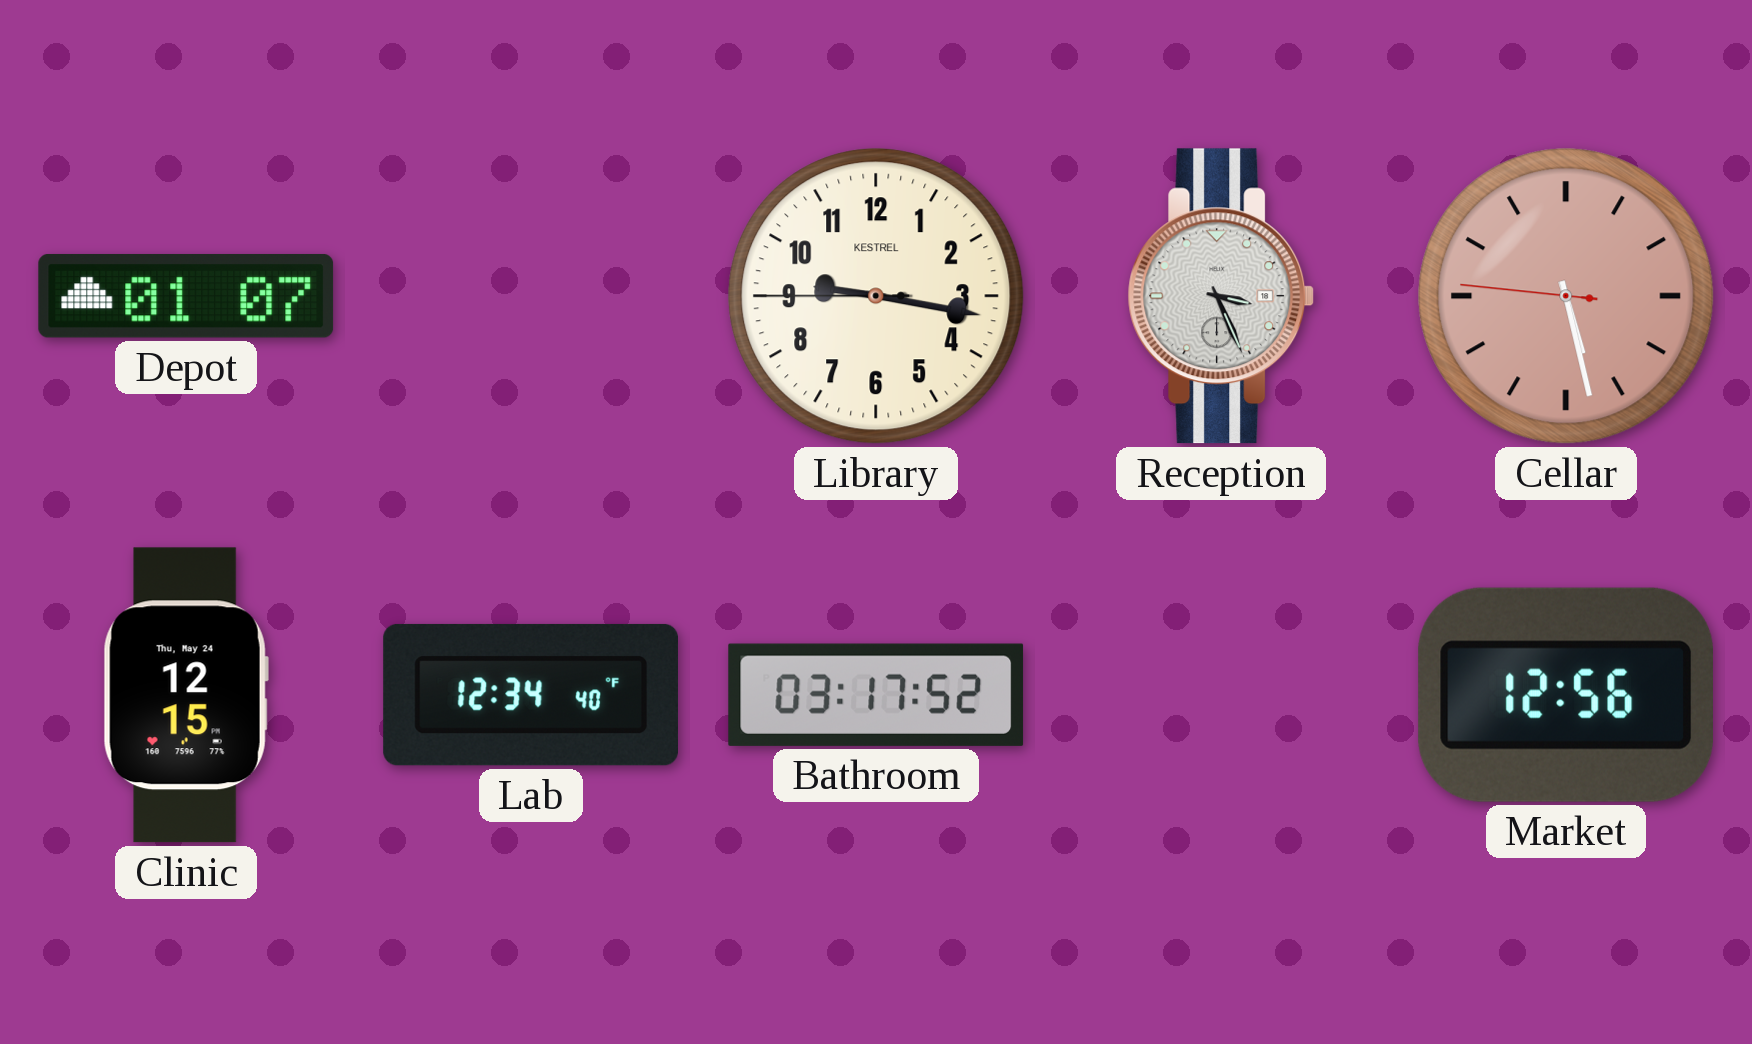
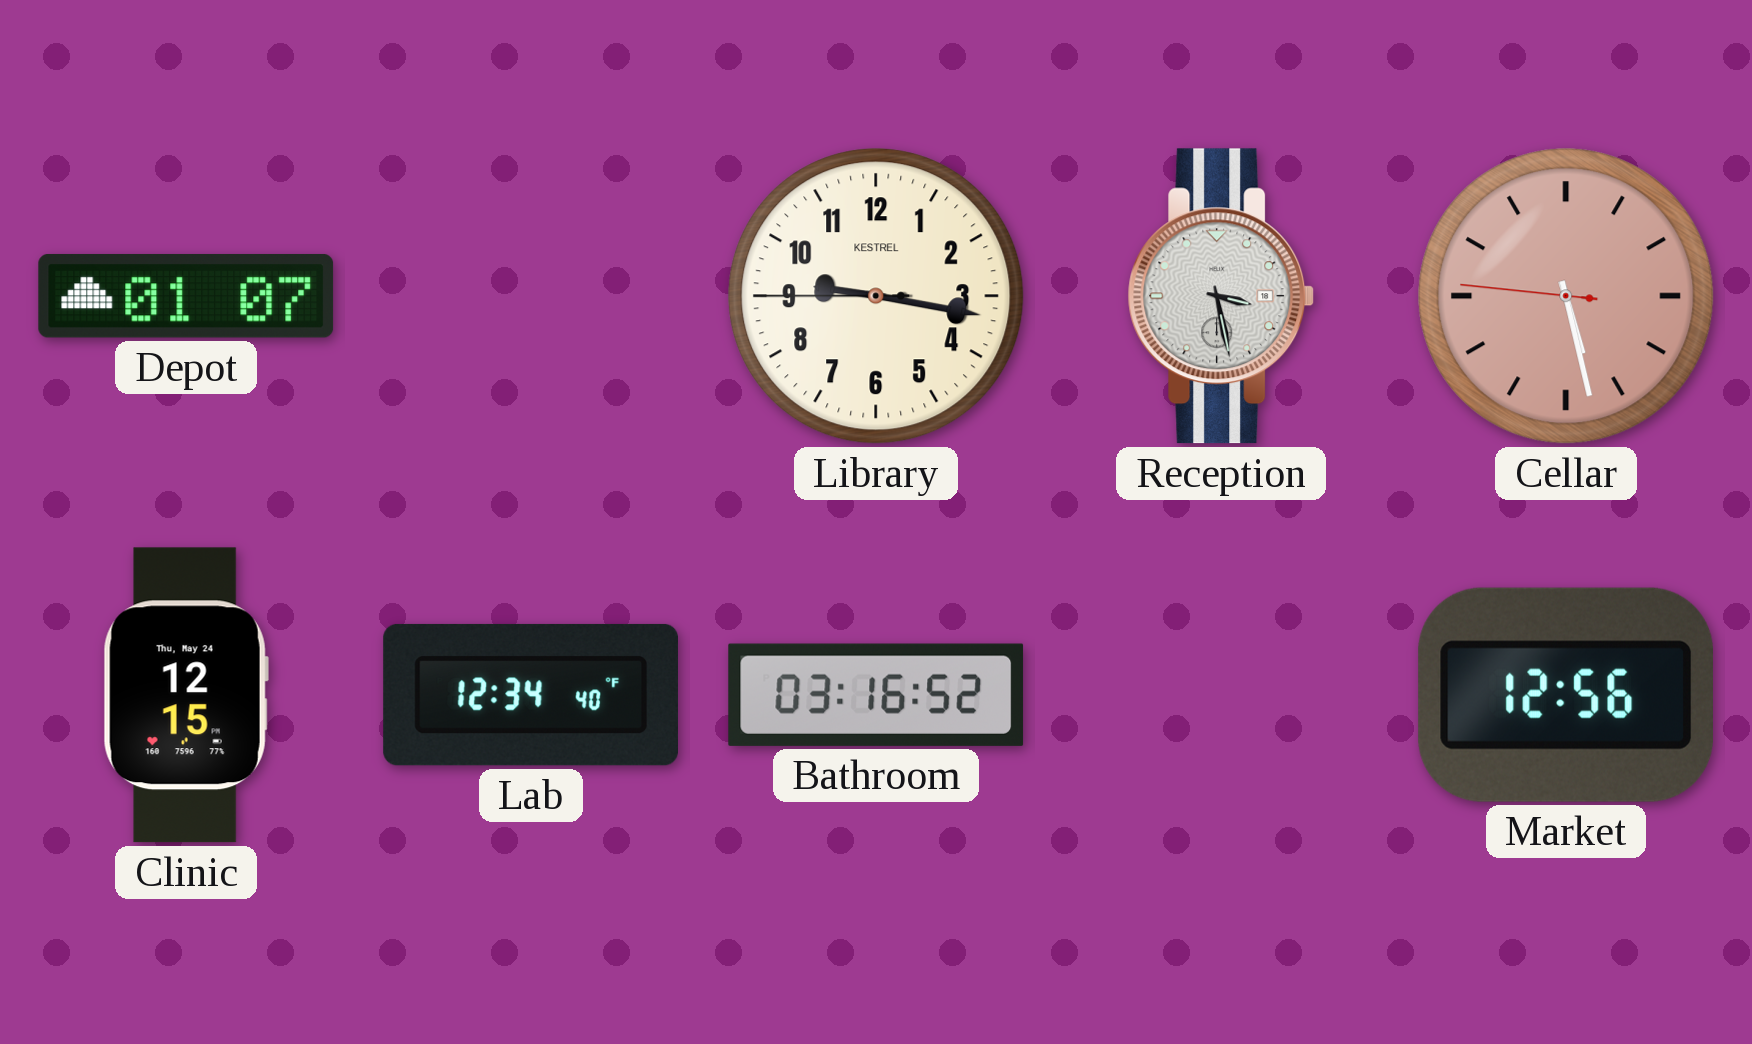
Reception: 3:26 -> 3:28
Bathroom: 03:17 -> 03:16
